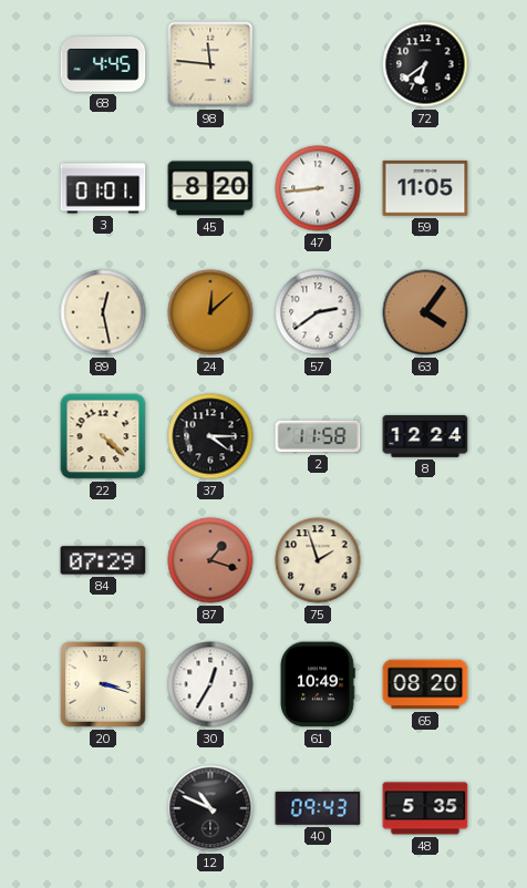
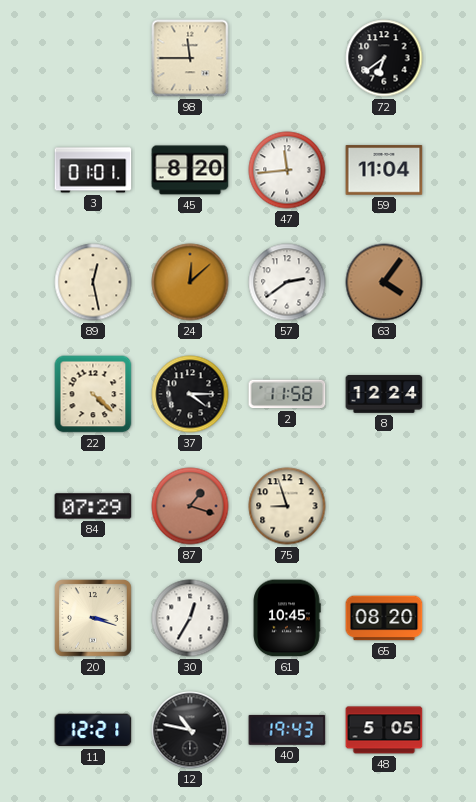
68: 4:45 -> none
98: 11:46 -> 11:45
47: 8:44 -> 11:44
59: 11:05 -> 11:04
75: 1:57 -> 8:57
61: 10:49 -> 10:45
11: none -> 12:21
12: 10:49 -> 10:47
40: 09:43 -> 19:43
48: 5:35 -> 5:05
